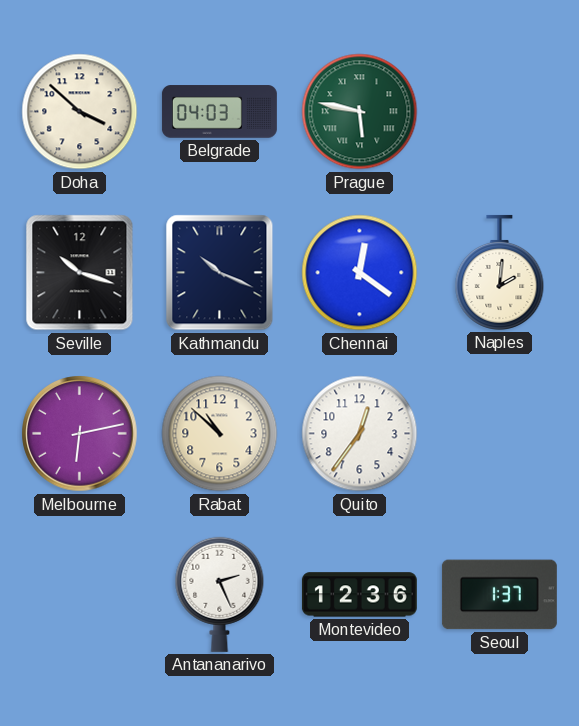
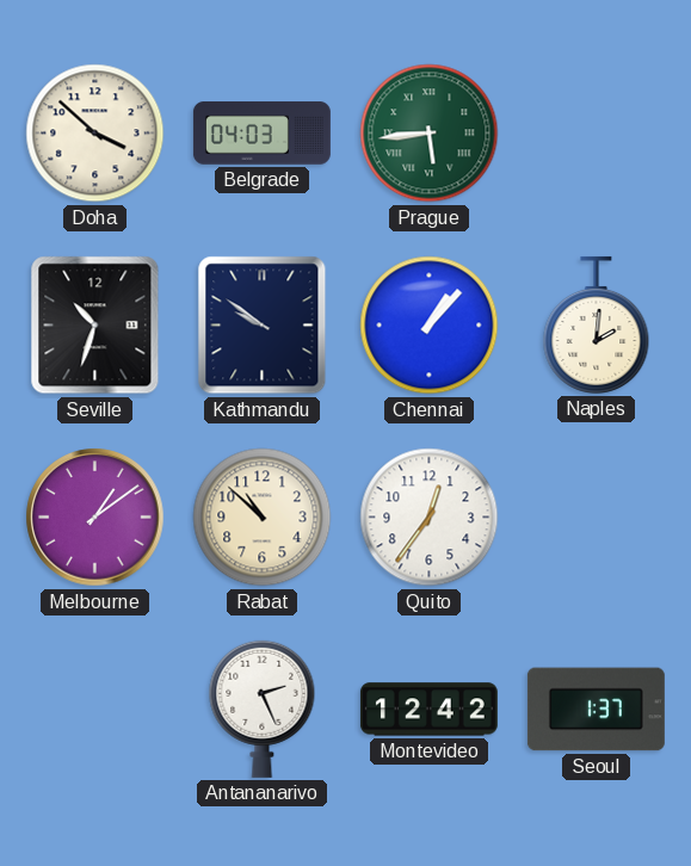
Prague: 5:47 -> 5:44
Seville: 10:18 -> 10:33
Kathmandu: 10:19 -> 9:51
Chennai: 12:21 -> 1:07
Melbourne: 6:13 -> 1:09
Montevideo: 12:36 -> 12:42
